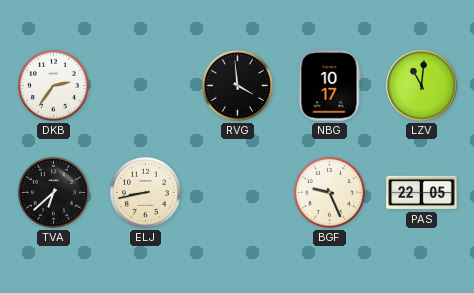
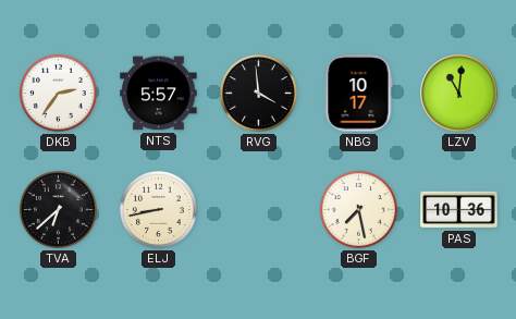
NTS: none -> 5:57
BGF: 9:26 -> 7:28
PAS: 22:05 -> 10:36
